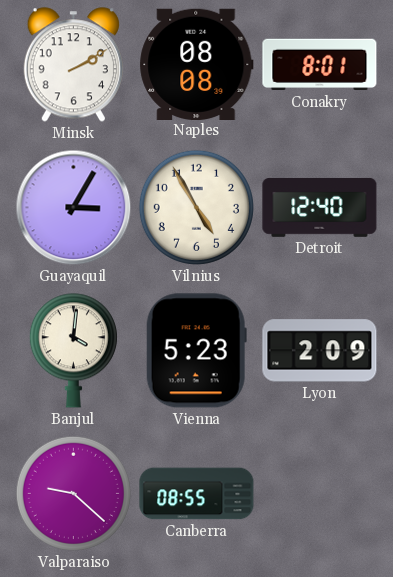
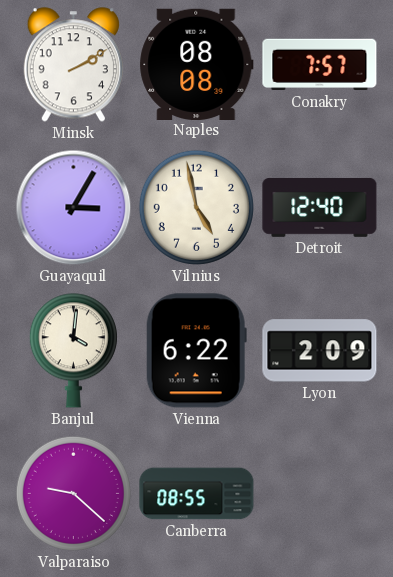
Conakry: 8:01 -> 7:57
Vilnius: 4:55 -> 4:58
Vienna: 5:23 -> 6:22
